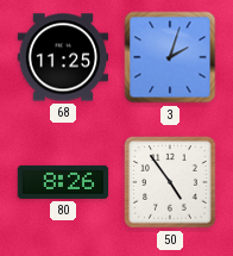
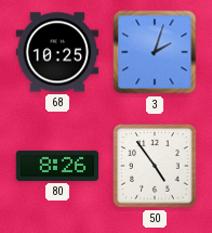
68: 11:25 -> 10:25
